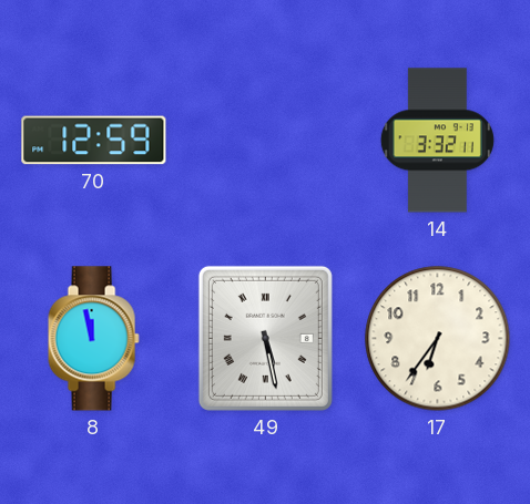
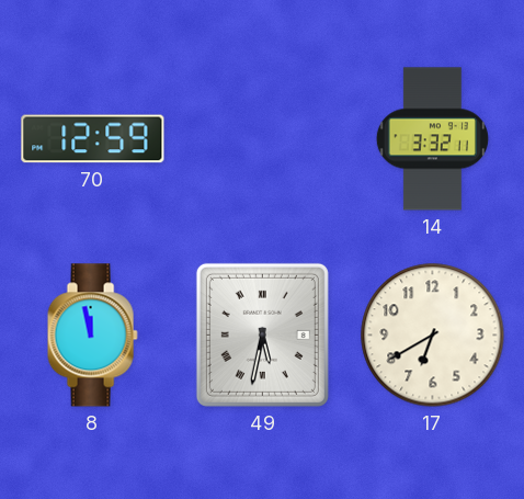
49: 5:28 -> 5:32
17: 6:36 -> 6:40
